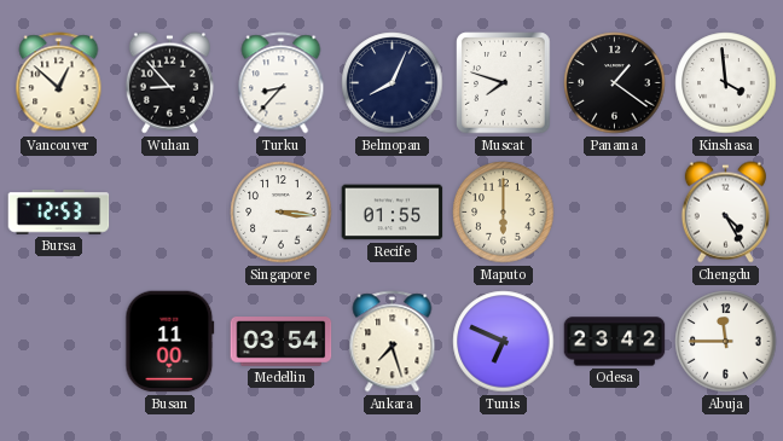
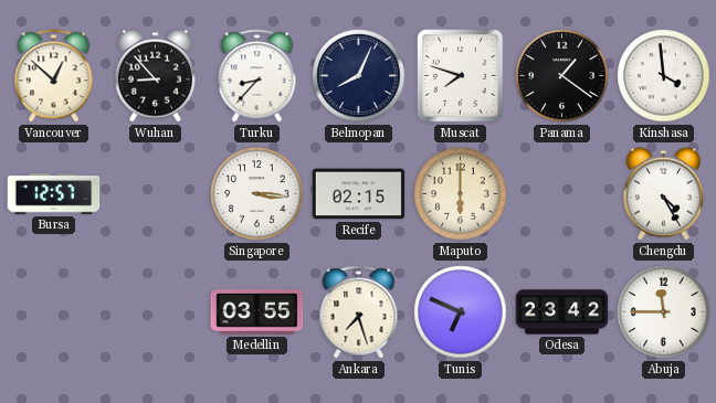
Bursa: 12:53 -> 12:57
Recife: 01:55 -> 02:15
Busan: 11:00 -> none
Medellin: 03:54 -> 03:55
